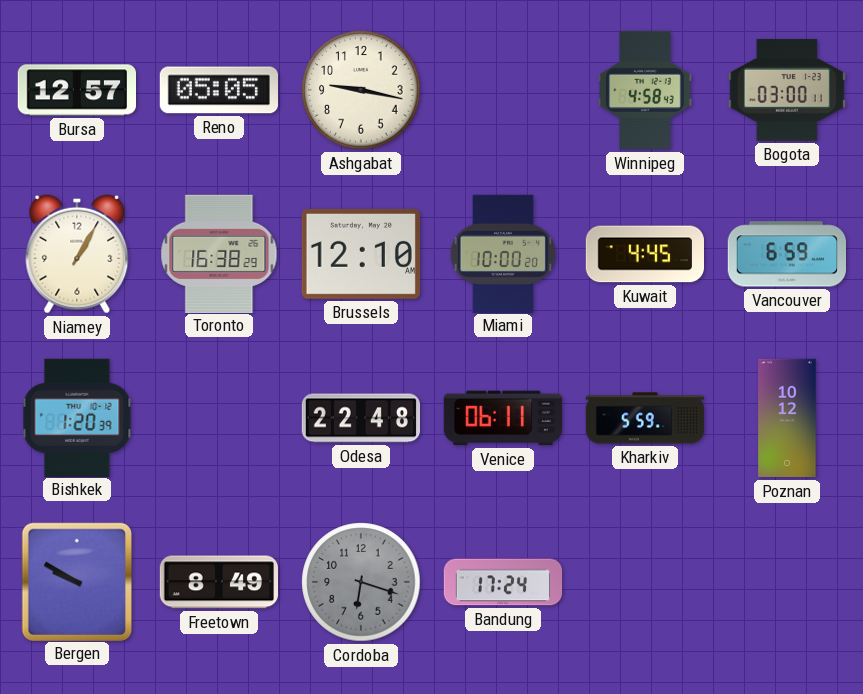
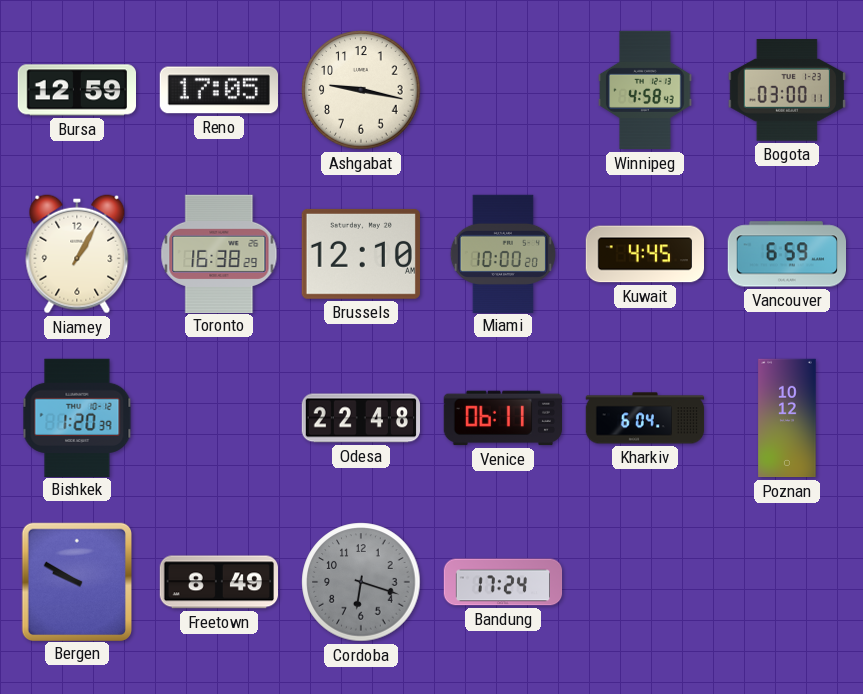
Bursa: 12:57 -> 12:59
Reno: 05:05 -> 17:05
Kharkiv: 5:59 -> 6:04
